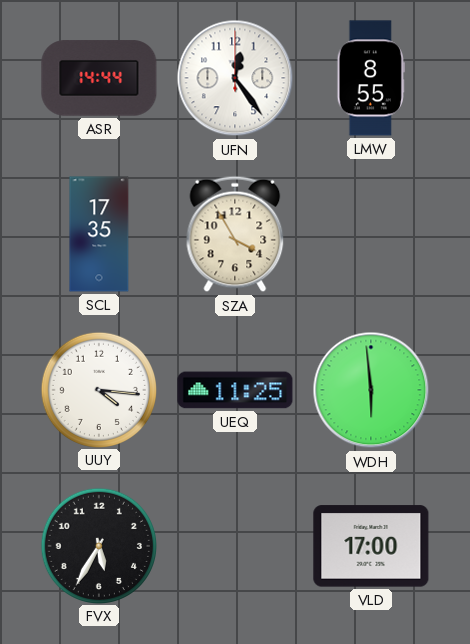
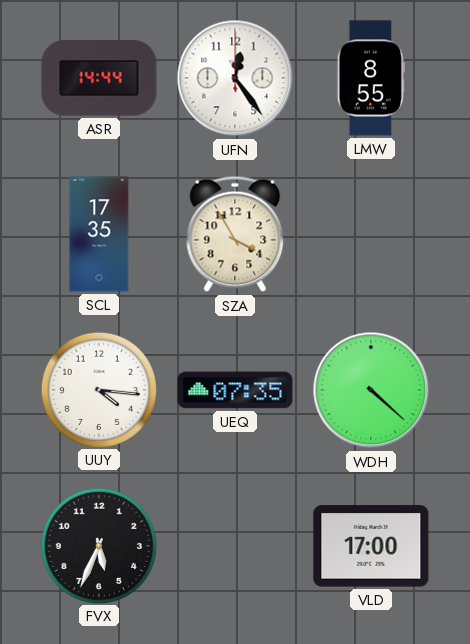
UEQ: 11:25 -> 07:35
WDH: 5:59 -> 4:22
FVX: 5:35 -> 5:34
